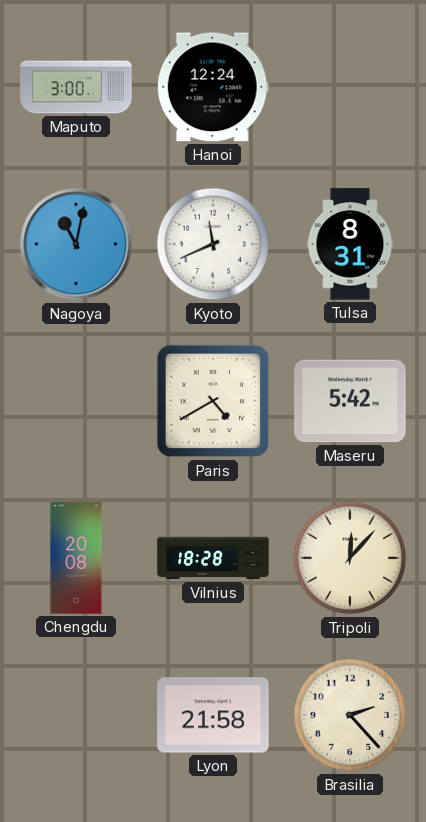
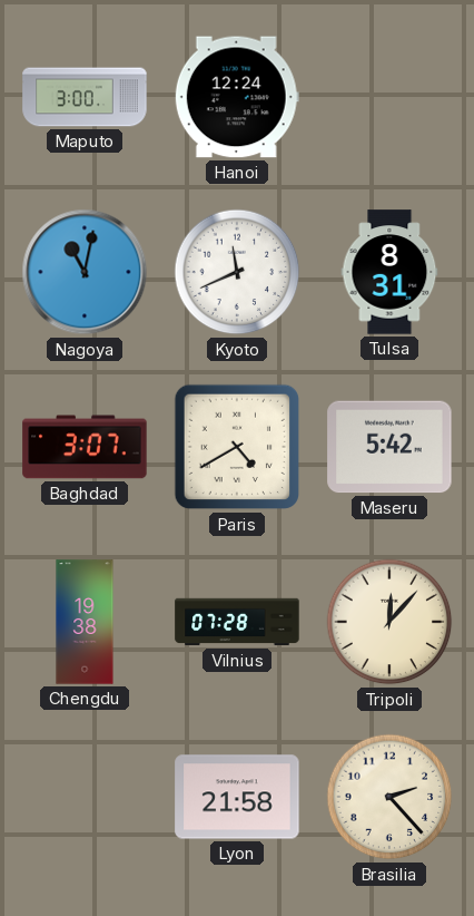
Baghdad: none -> 3:07
Chengdu: 20:08 -> 19:38
Vilnius: 18:28 -> 07:28
